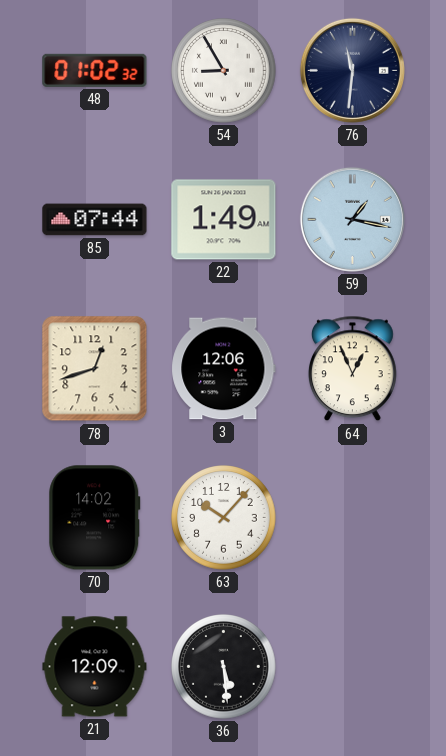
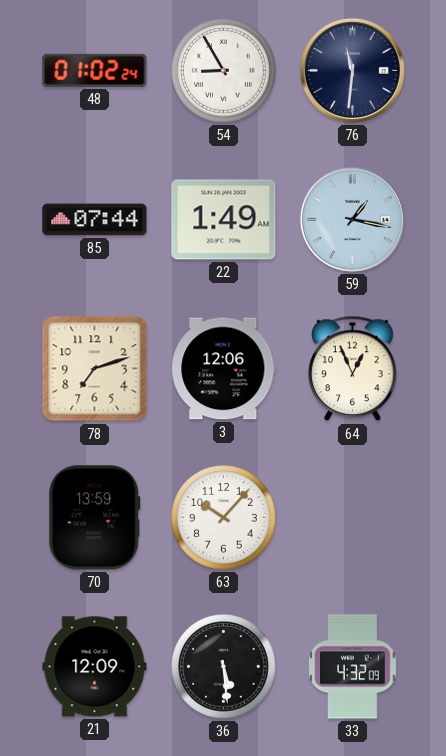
48: 01:02:32 -> 01:02:24
78: 12:42 -> 7:12
70: 14:02 -> 13:59
33: none -> 4:32
